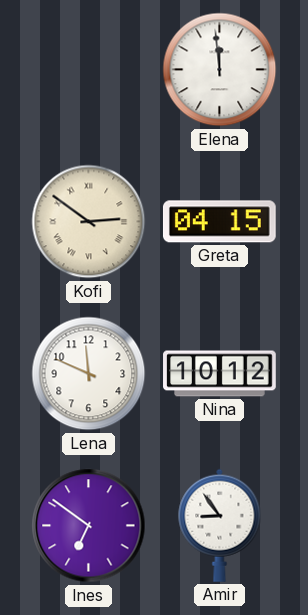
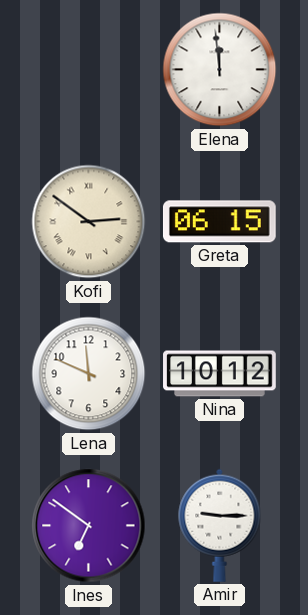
Greta: 04:15 -> 06:15
Amir: 8:54 -> 9:15
